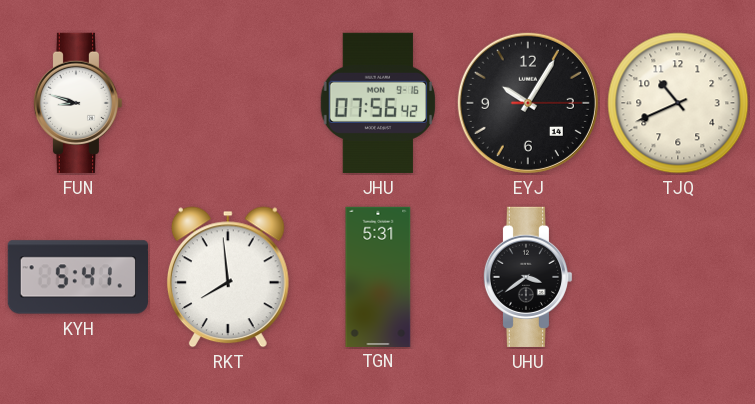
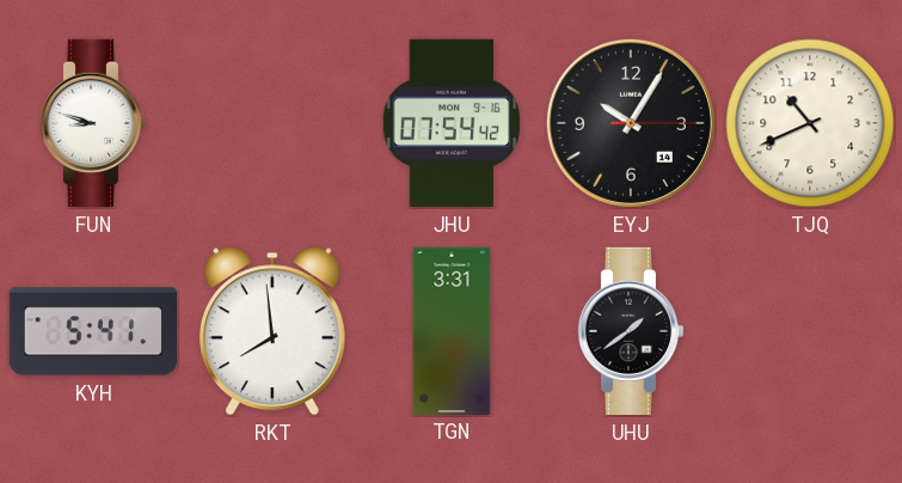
JHU: 07:56 -> 07:54
TGN: 5:31 -> 3:31
UHU: 3:39 -> 1:39
